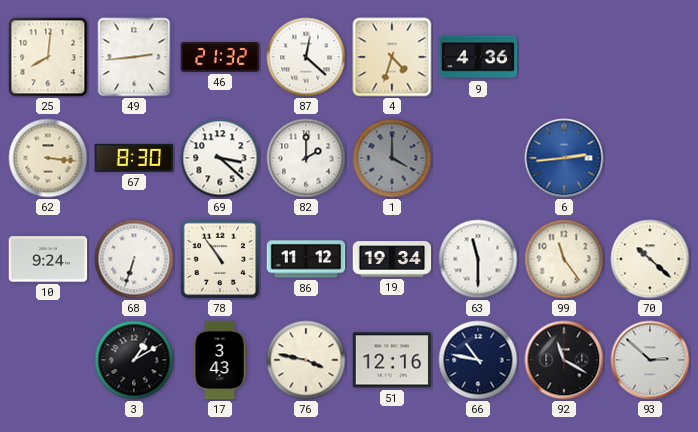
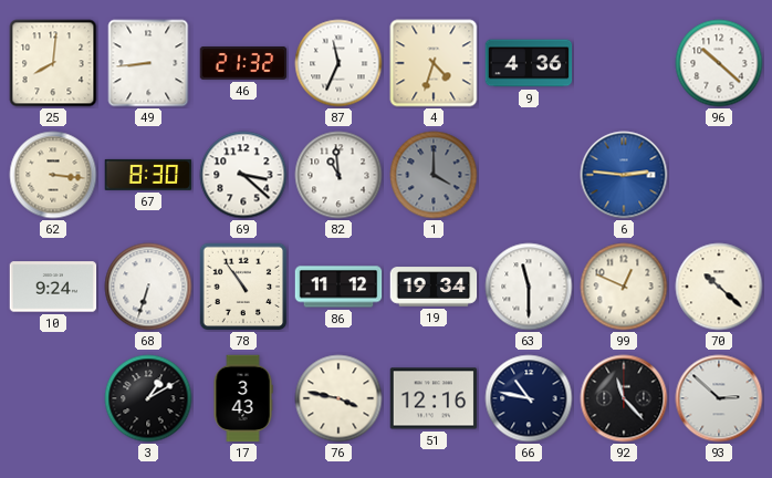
49: 2:44 -> 8:44
87: 12:22 -> 11:34
96: none -> 10:22
82: 2:00 -> 10:59
6: 2:44 -> 2:46
99: 11:24 -> 12:49
92: 11:20 -> 11:23
